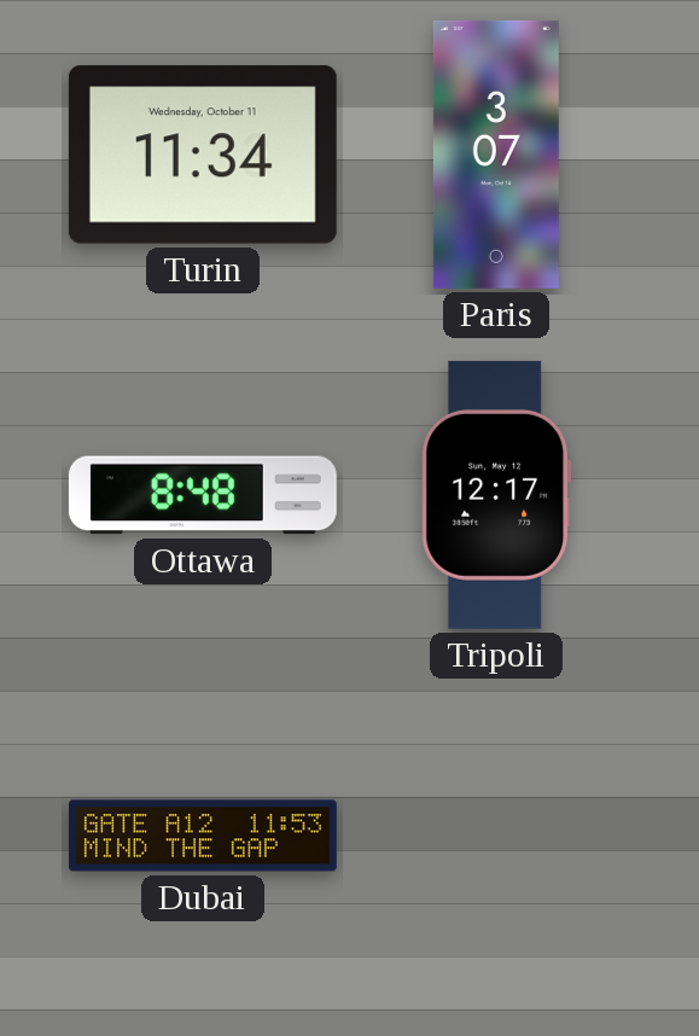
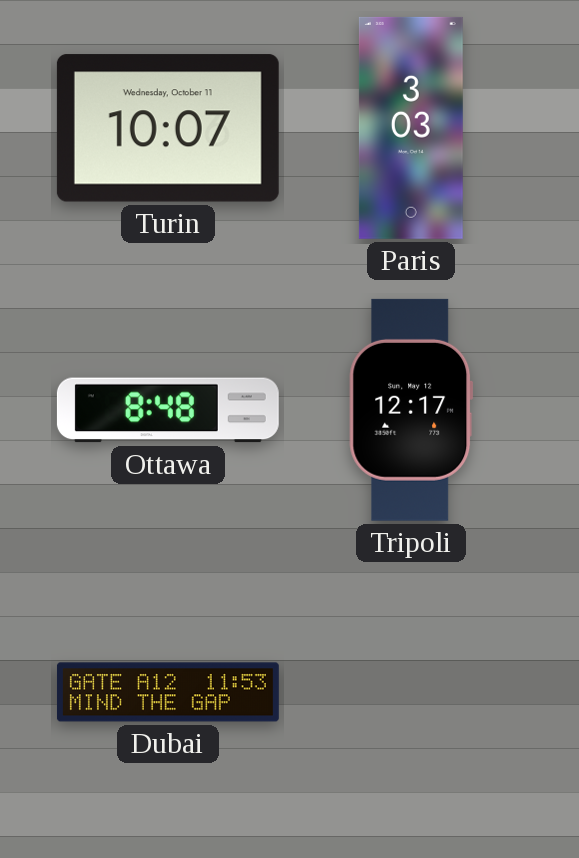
Turin: 11:34 -> 10:07
Paris: 3:07 -> 3:03
